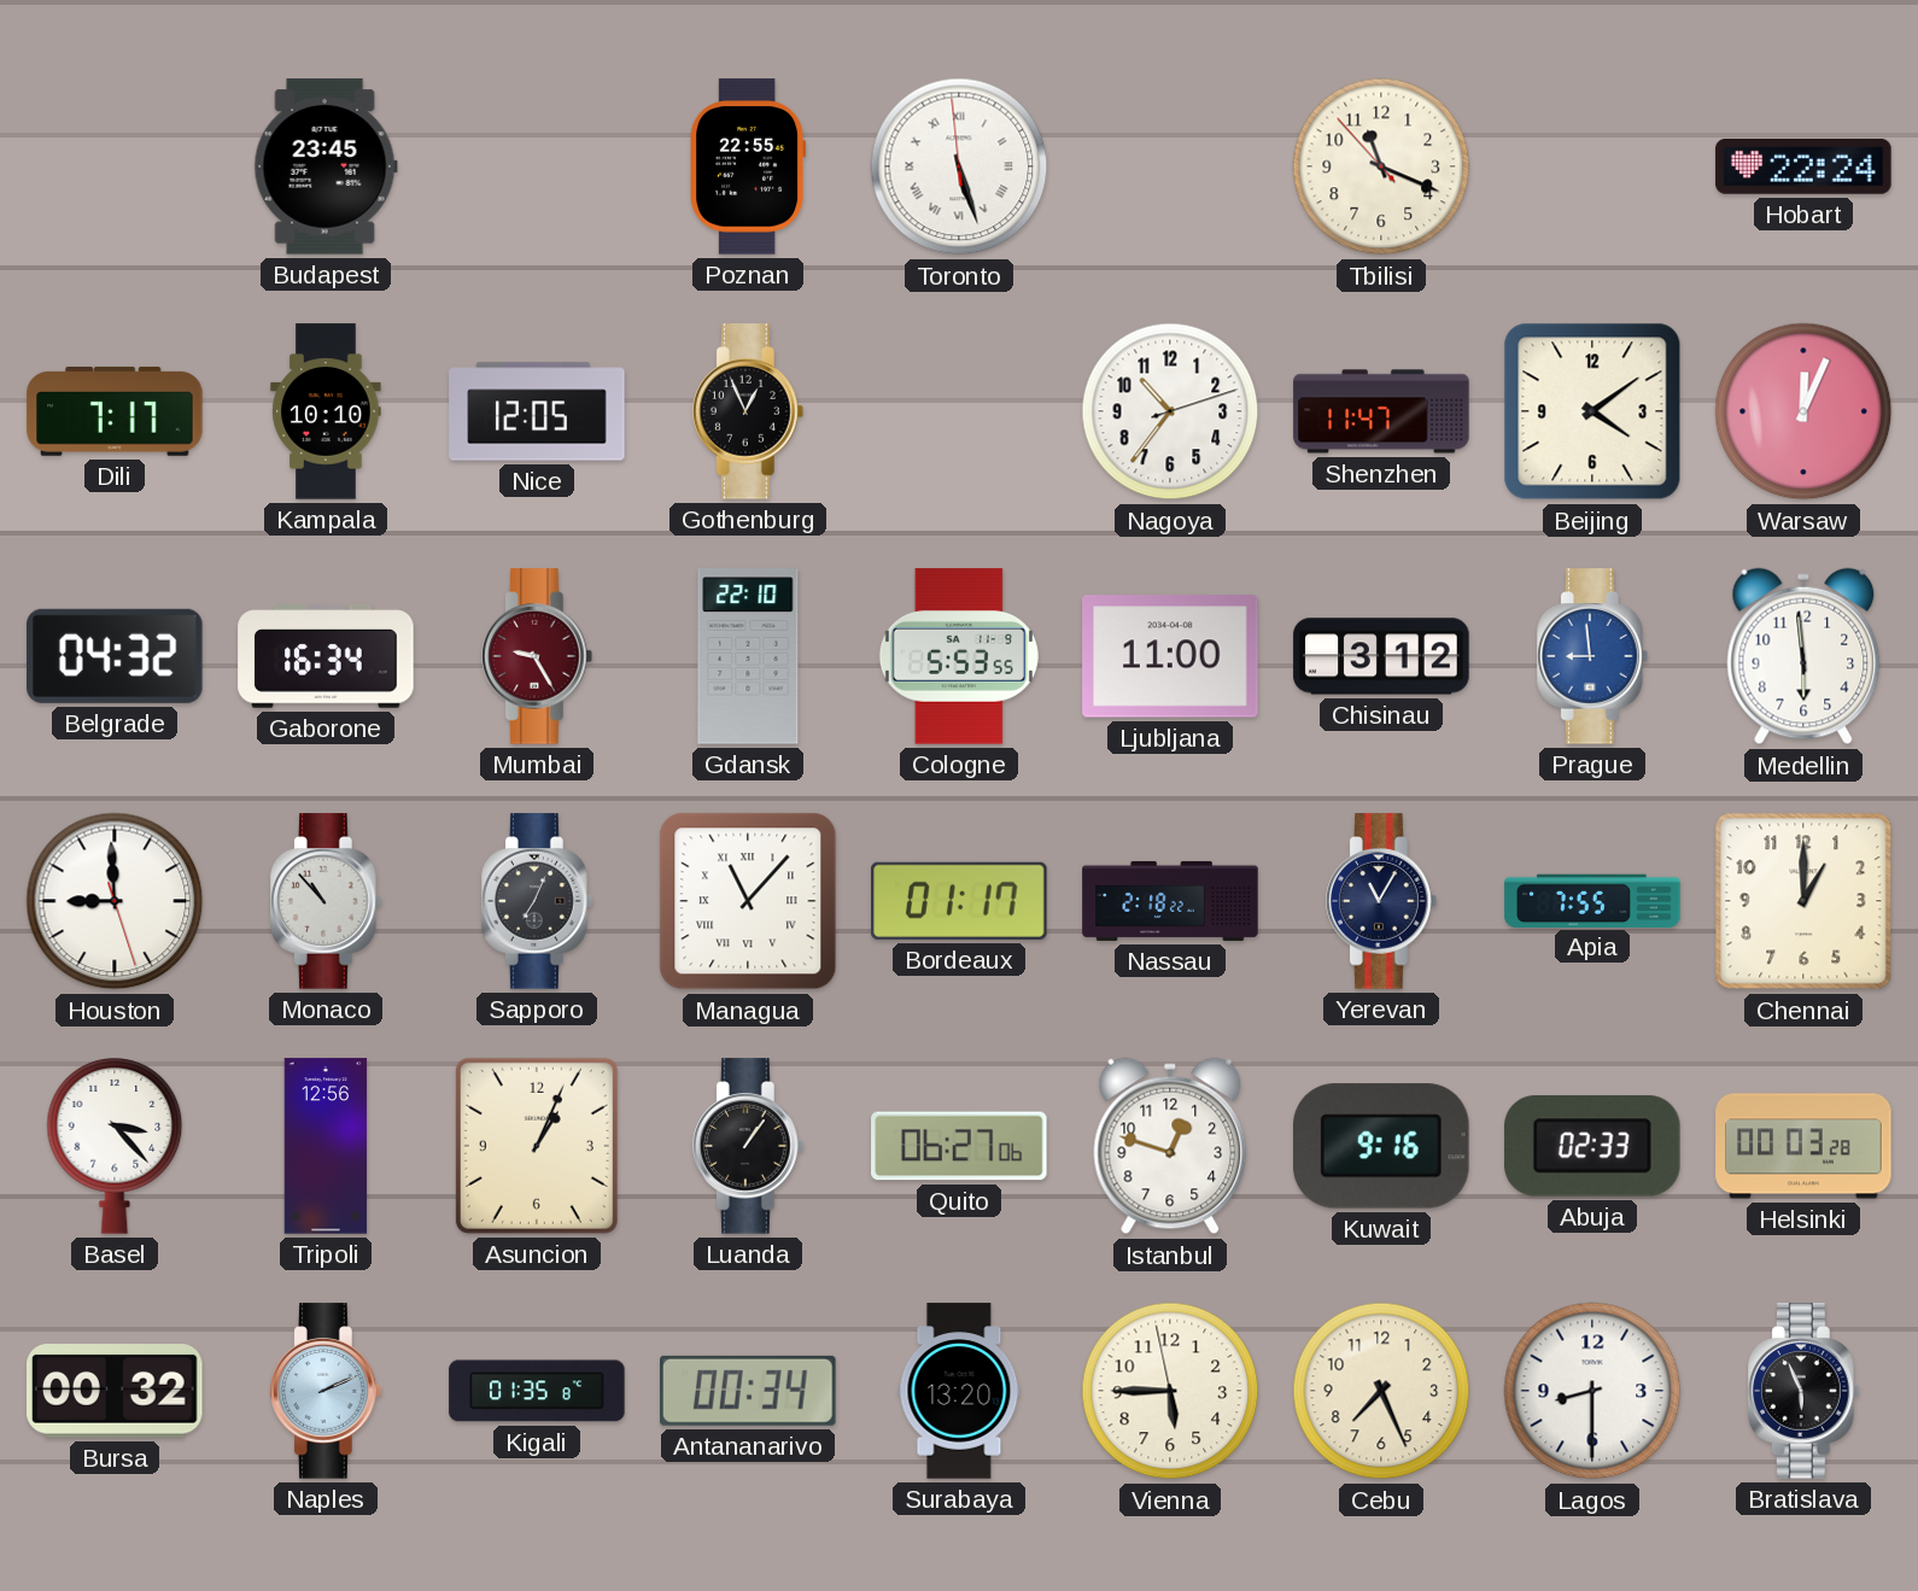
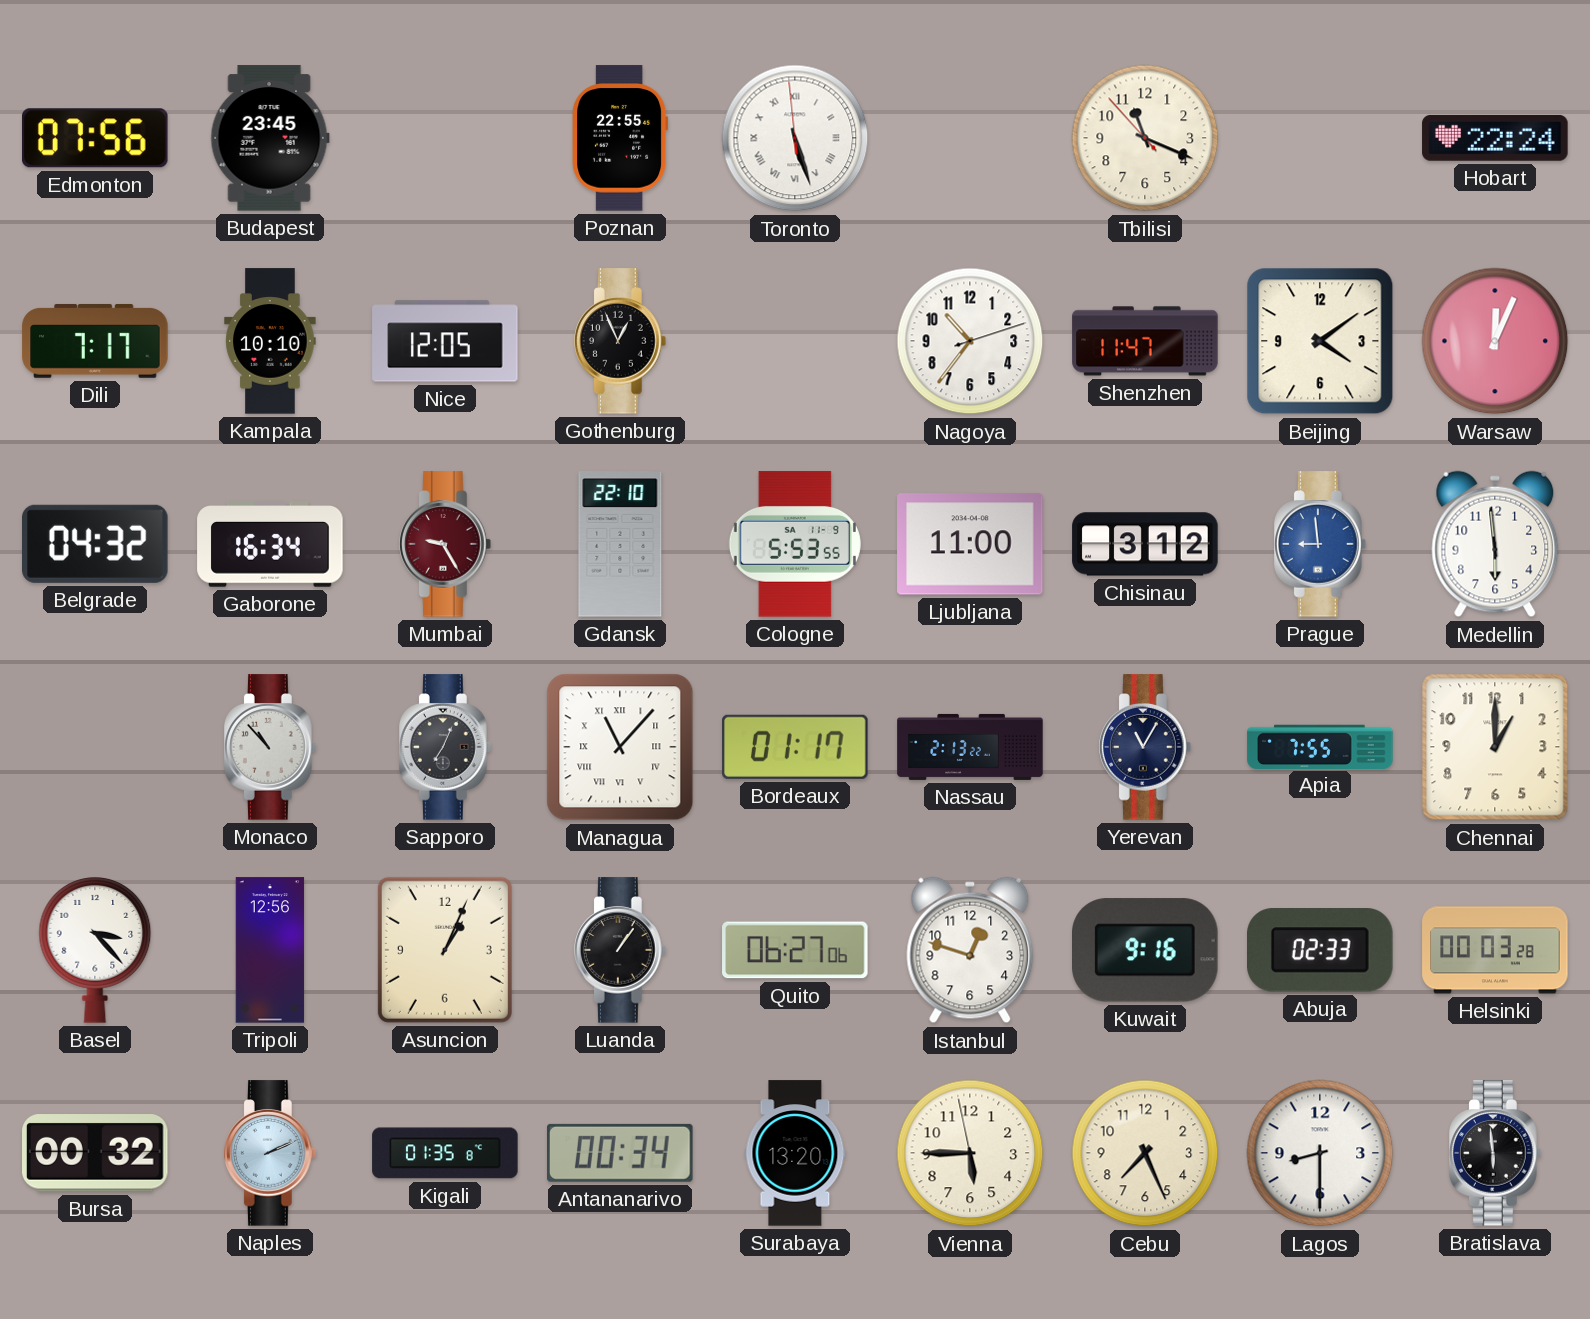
Edmonton: none -> 07:56
Houston: 8:59 -> none
Nassau: 2:18 -> 2:13
Bratislava: 5:56 -> 5:59
